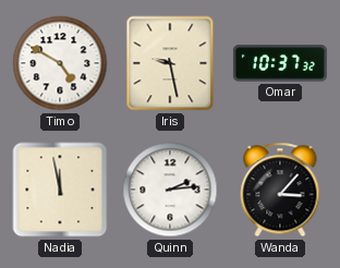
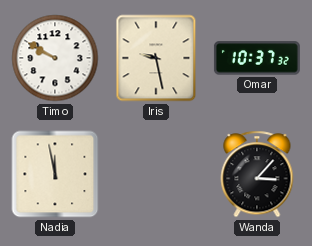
Timo: 4:50 -> 9:50
Quinn: 2:14 -> none
